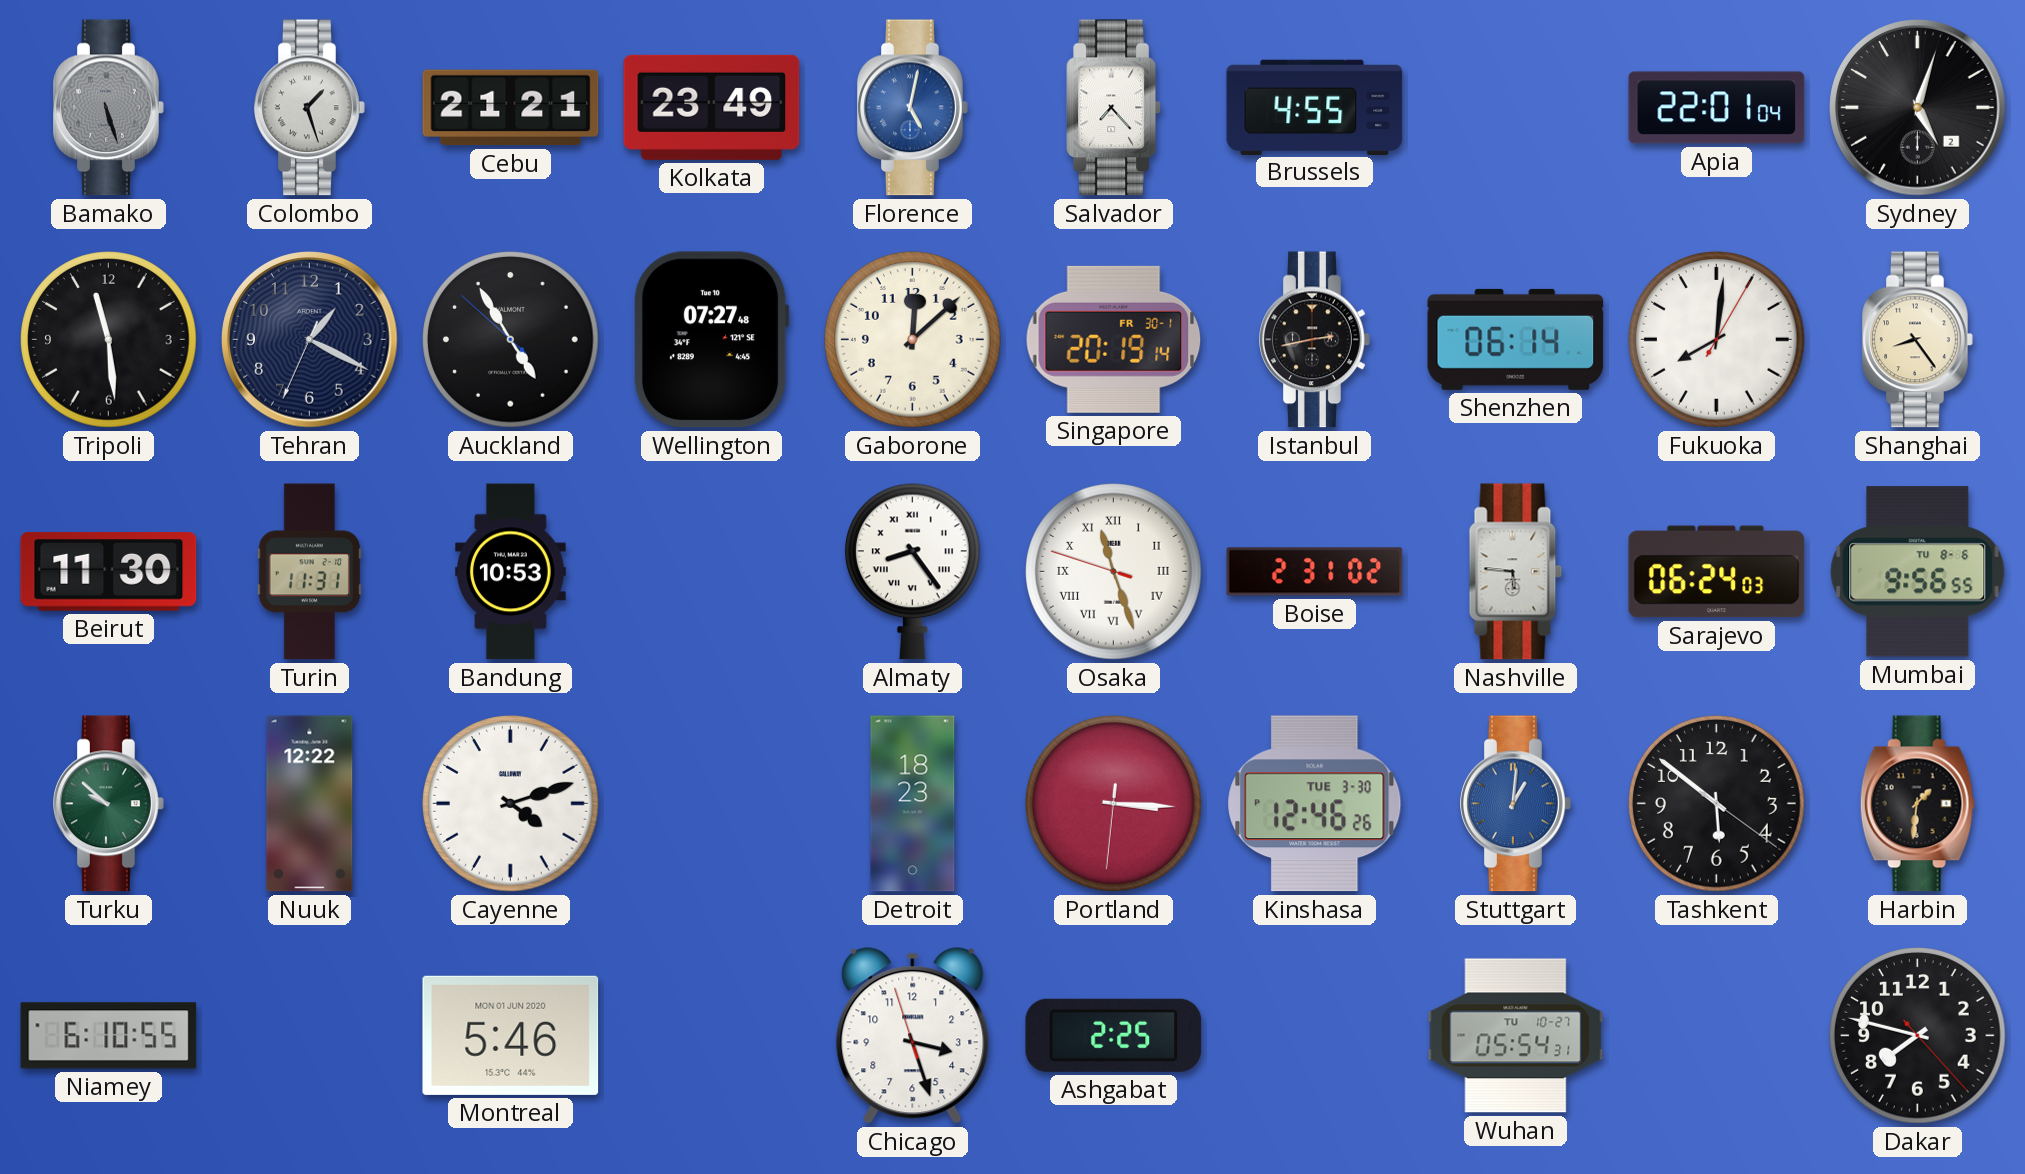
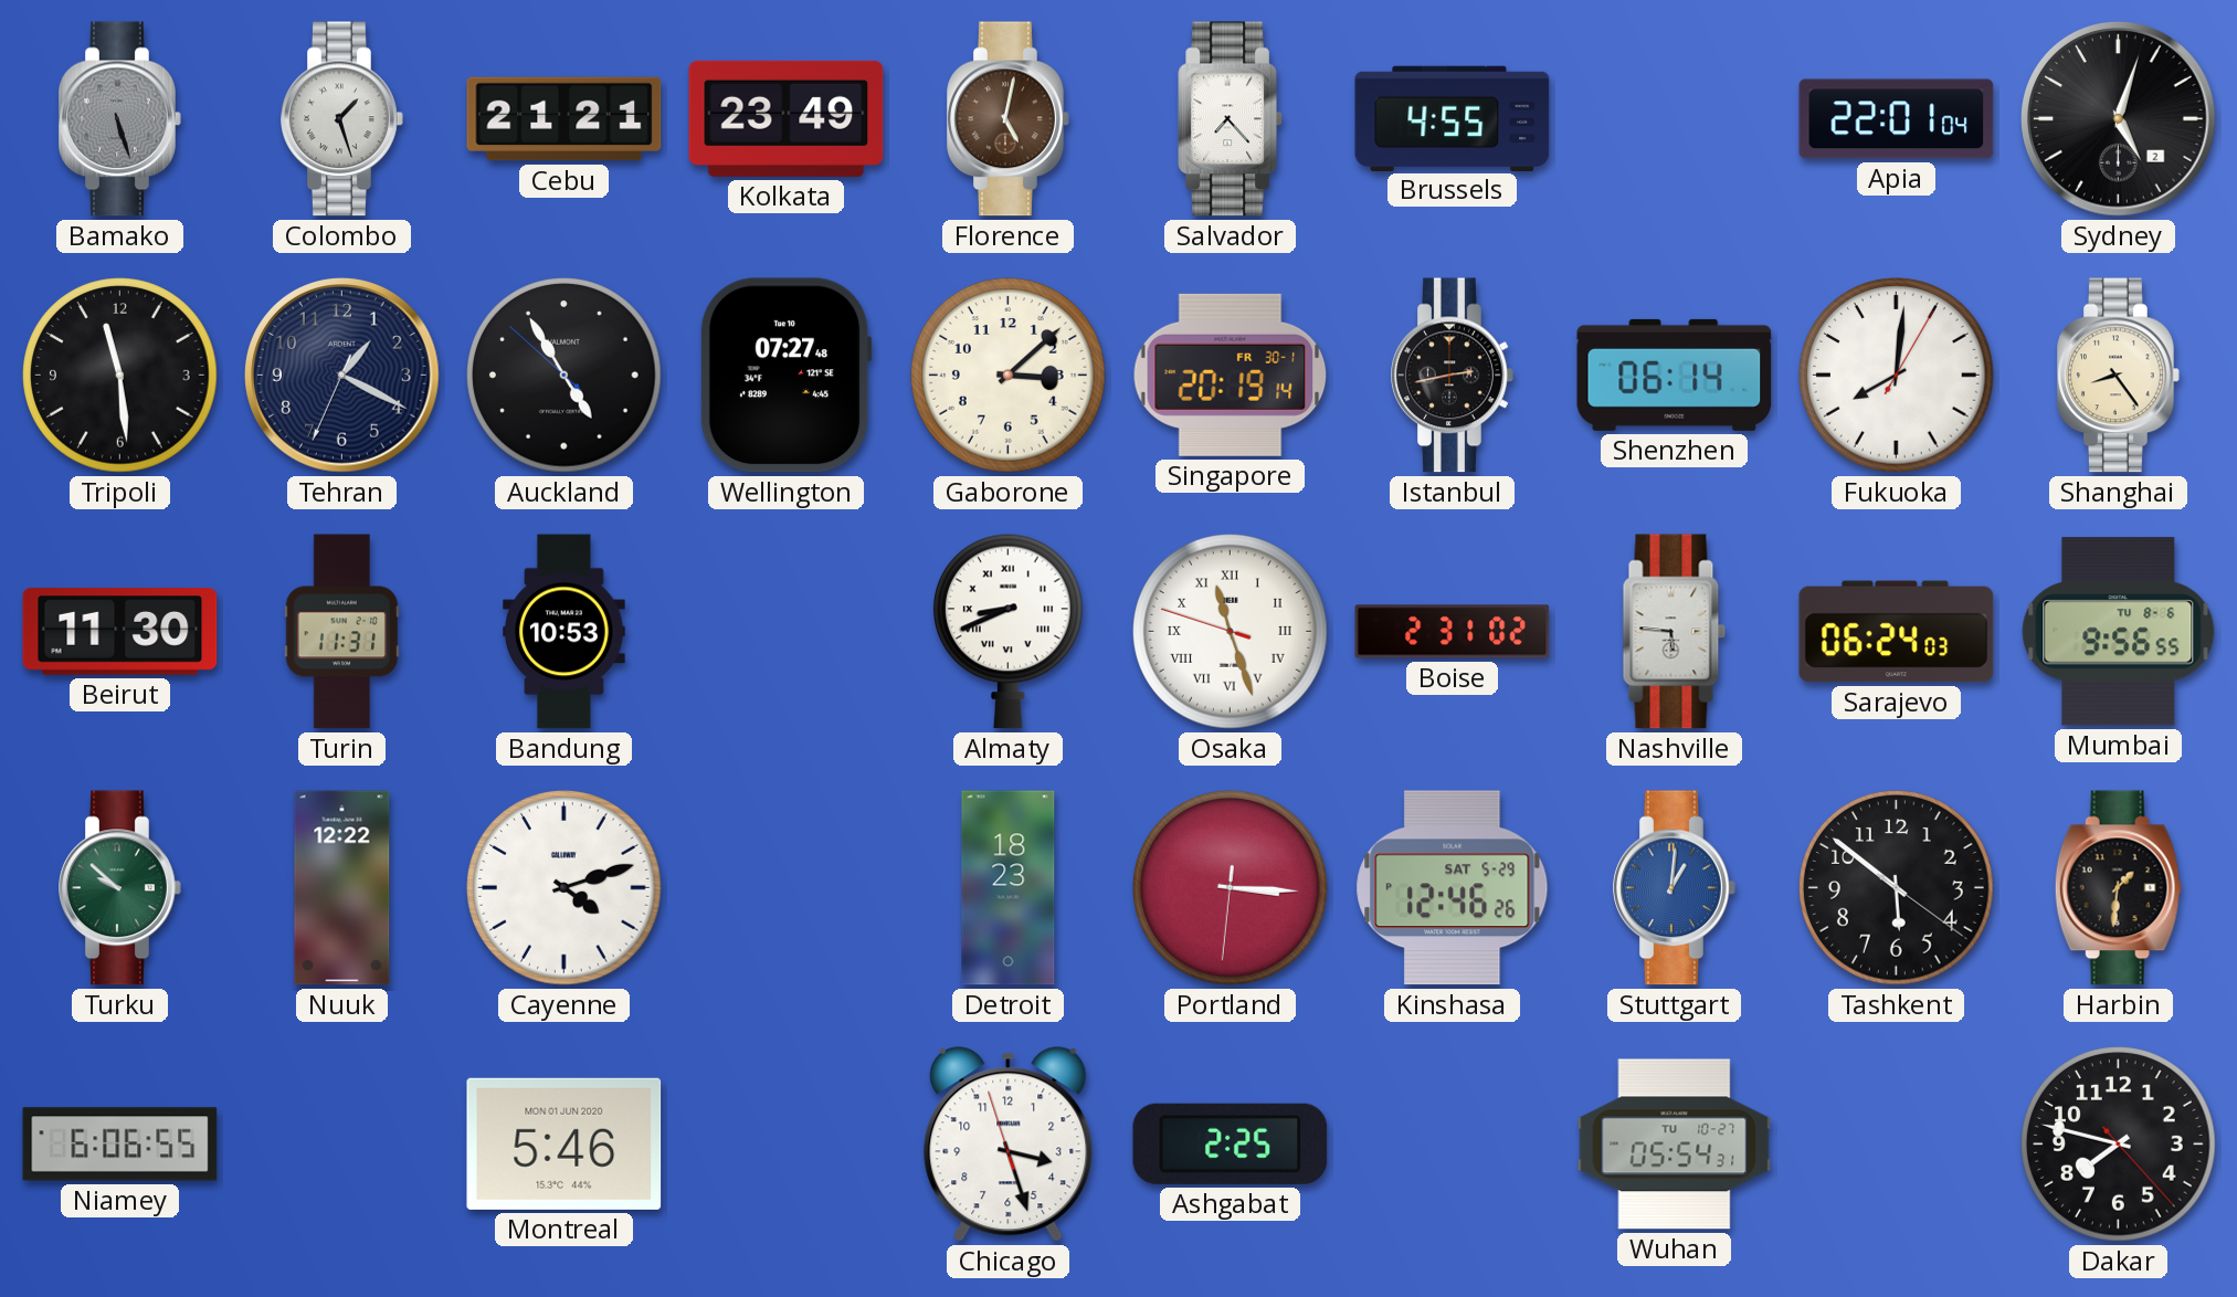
Florence dial: blue -> brown
Gaborone: 12:08 -> 3:08
Almaty: 8:24 -> 8:41
Kinshasa date: TUE 3-30 -> SAT 5-29
Niamey: 6:10 -> 6:06
